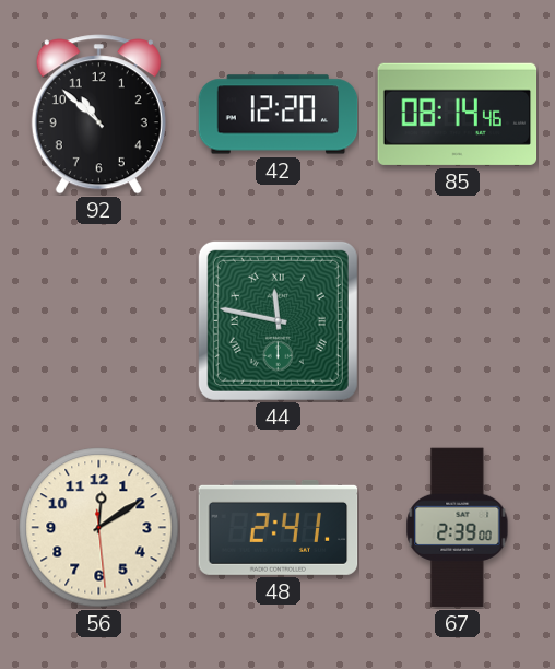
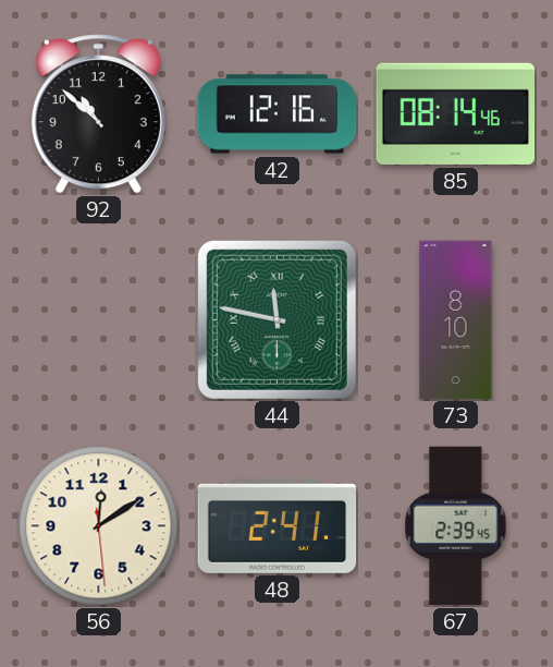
42: 12:20 -> 12:16
73: none -> 8:10
67: 2:39:00 -> 2:39:45
